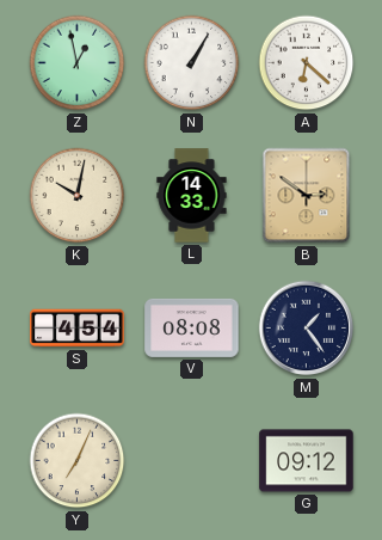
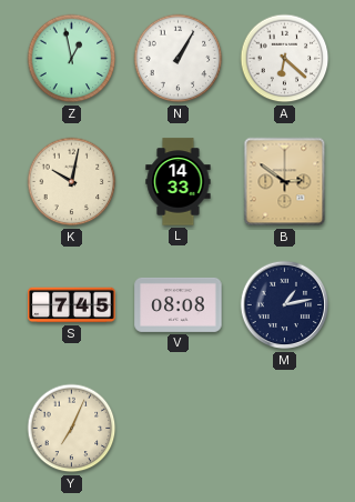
S: 4:54 -> 7:45
M: 1:24 -> 1:13
G: 09:12 -> none
